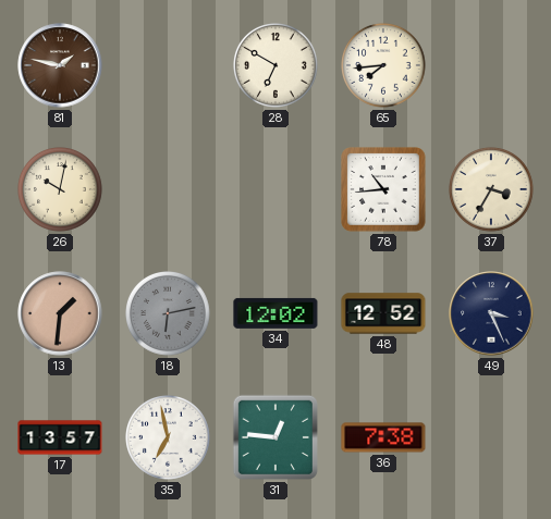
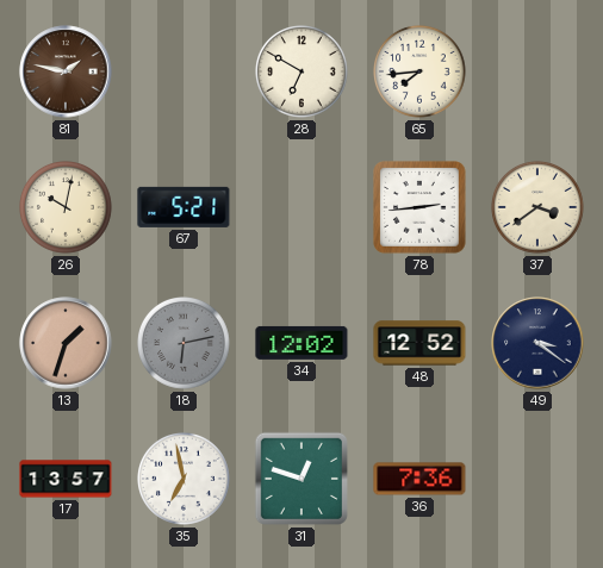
67: none -> 5:21
78: 10:44 -> 2:44
37: 3:35 -> 3:39
13: 1:31 -> 1:33
49: 3:26 -> 3:21
31: 12:46 -> 12:48
36: 7:38 -> 7:36
